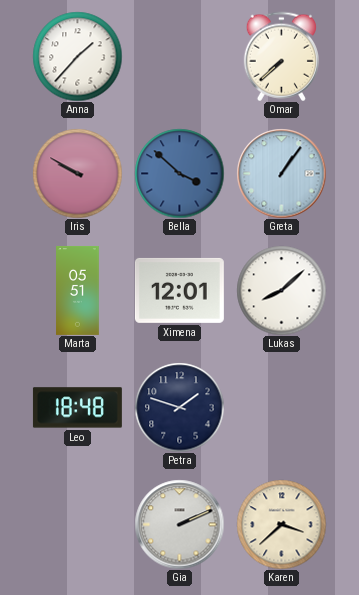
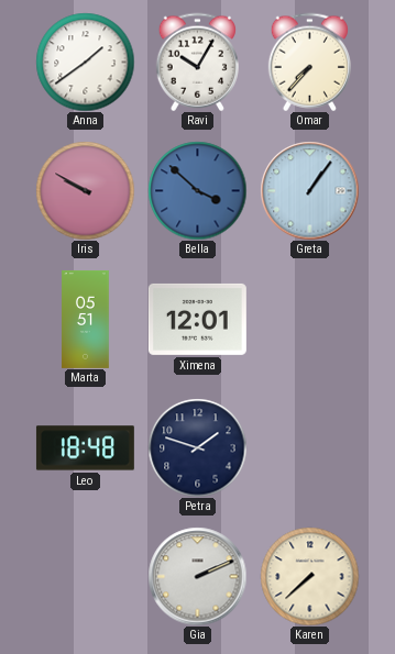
Anna: 1:37 -> 1:39
Ravi: none -> 10:05
Omar: 7:38 -> 7:37
Lukas: 8:08 -> none
Karen: 3:38 -> 7:38
